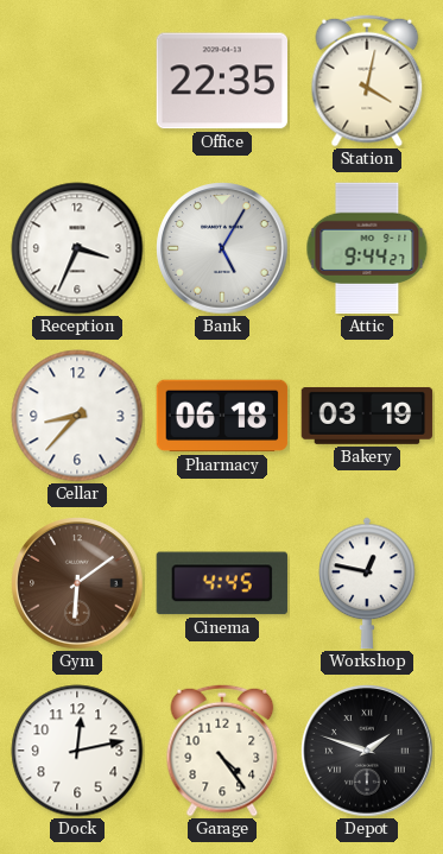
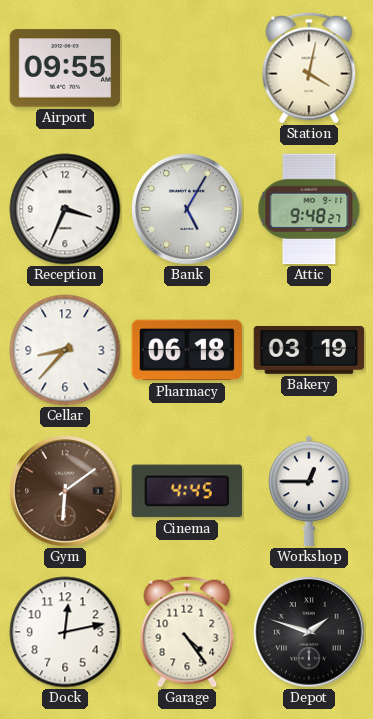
Airport: none -> 09:55
Office: 22:35 -> none
Attic: 9:44 -> 9:48
Workshop: 12:47 -> 12:45
